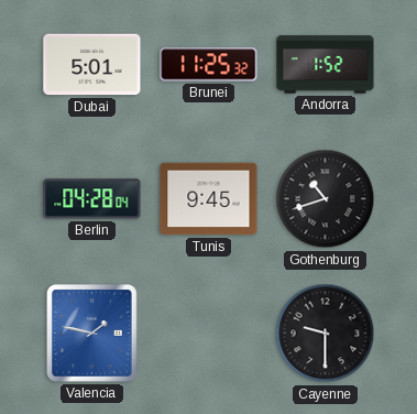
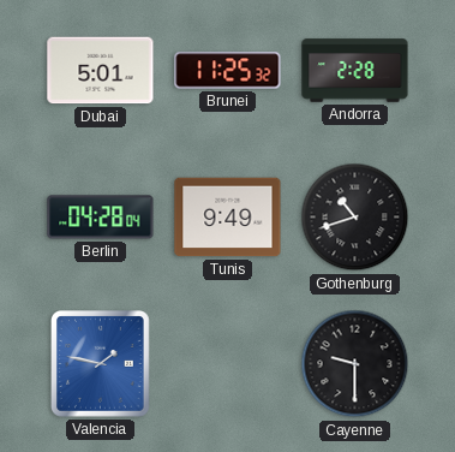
Andorra: 1:52 -> 2:28
Tunis: 9:45 -> 9:49
